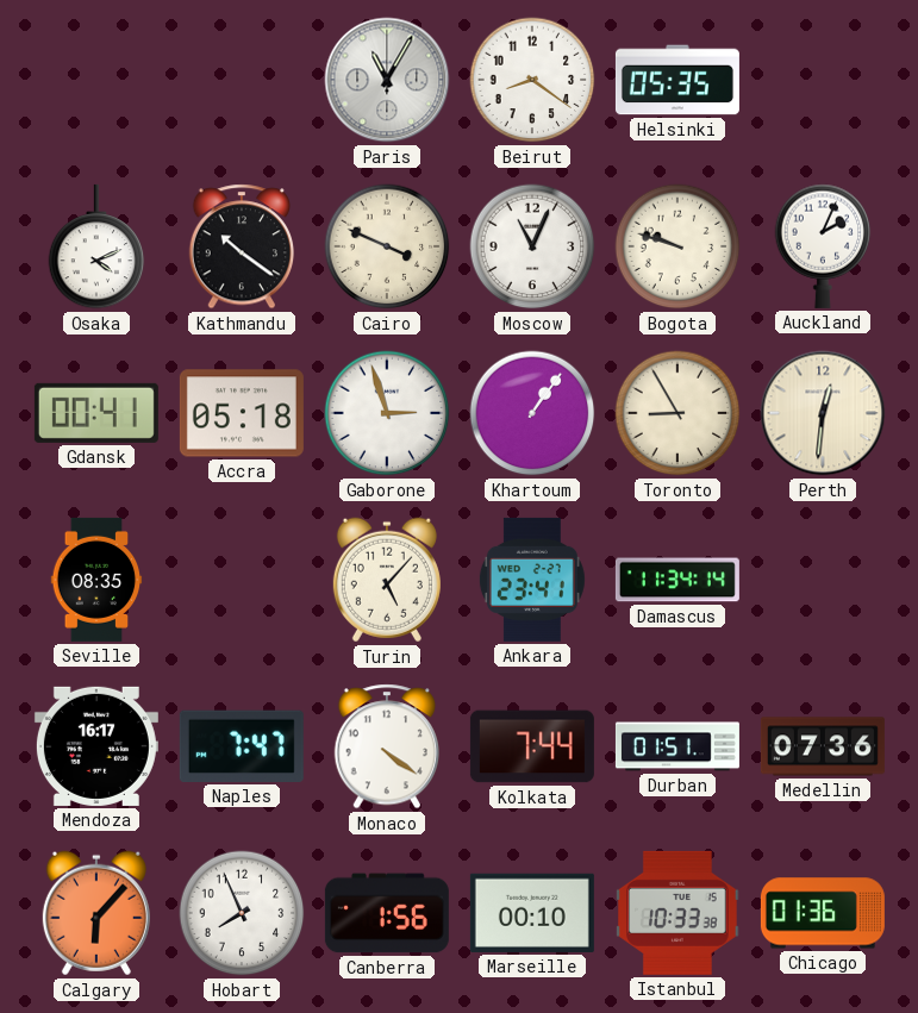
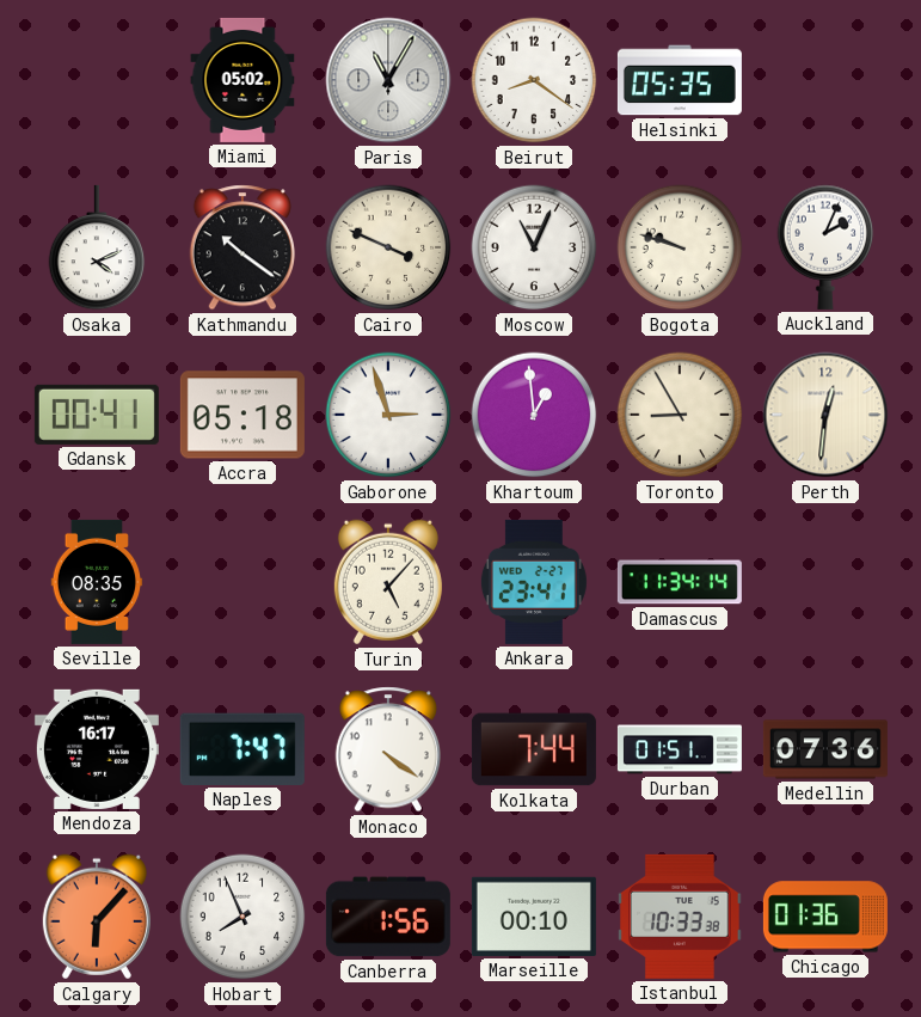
Miami: none -> 05:02
Khartoum: 1:06 -> 12:59
